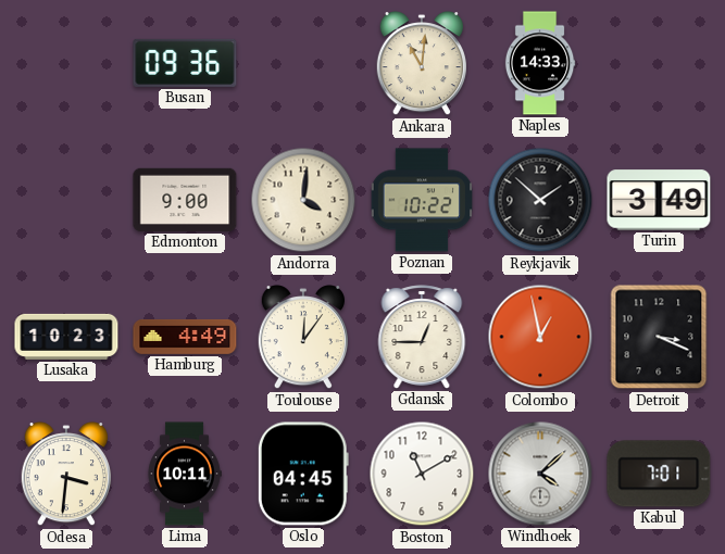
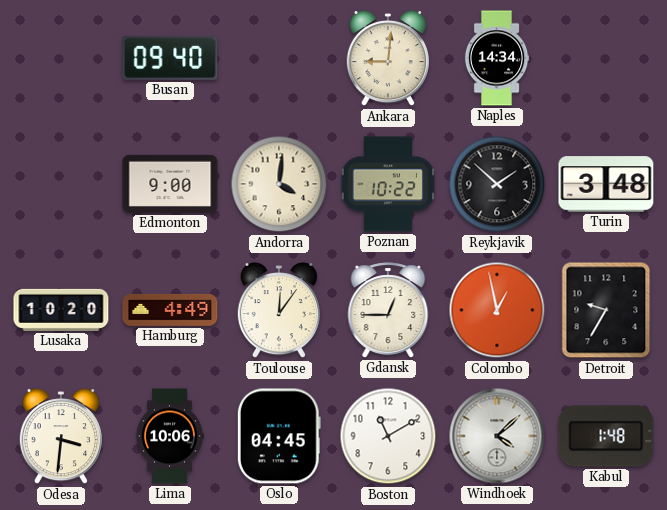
Busan: 09:36 -> 09:40
Ankara: 11:01 -> 9:01
Naples: 14:33 -> 14:34
Turin: 3:49 -> 3:48
Lusaka: 10:23 -> 10:20
Detroit: 3:19 -> 9:35
Lima: 10:11 -> 10:06
Kabul: 7:01 -> 1:48
